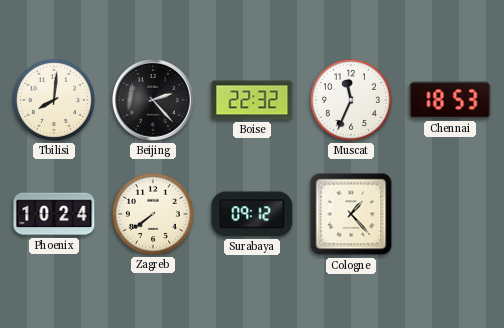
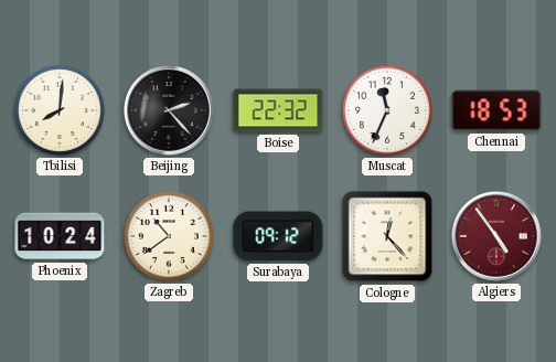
Zagreb: 7:39 -> 10:39
Cologne: 1:23 -> 12:23
Algiers: none -> 4:54
